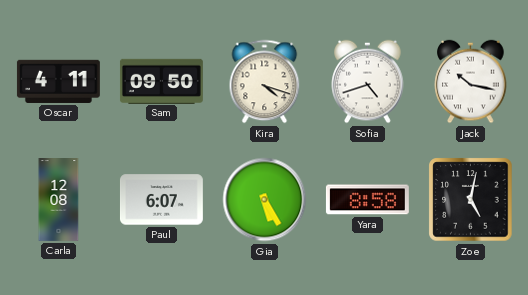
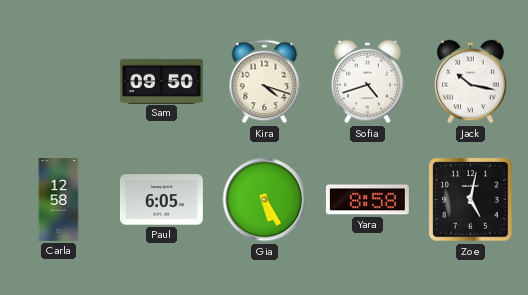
Oscar: 4:11 -> none
Carla: 12:08 -> 12:58
Paul: 6:07 -> 6:05
